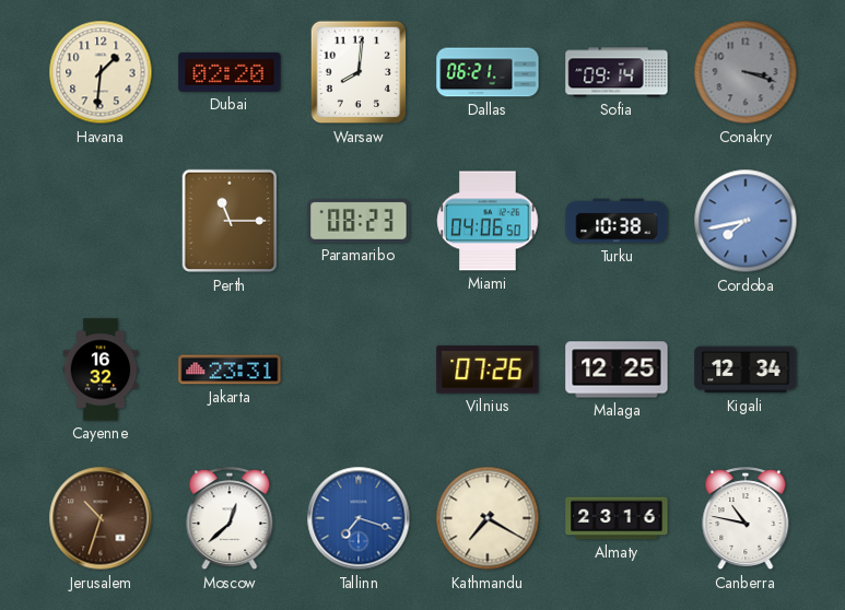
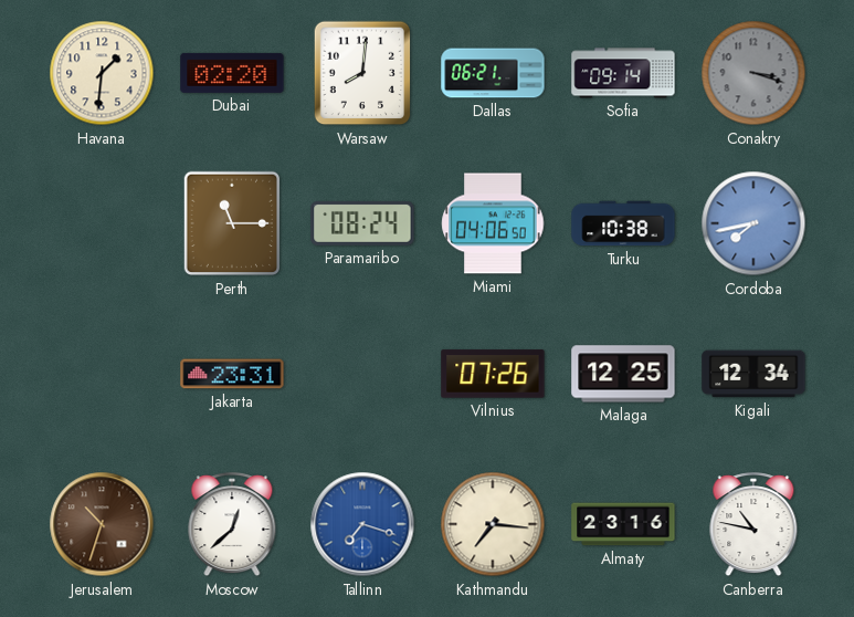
Paramaribo: 08:23 -> 08:24
Cayenne: 16:32 -> none
Kathmandu: 7:20 -> 7:16
